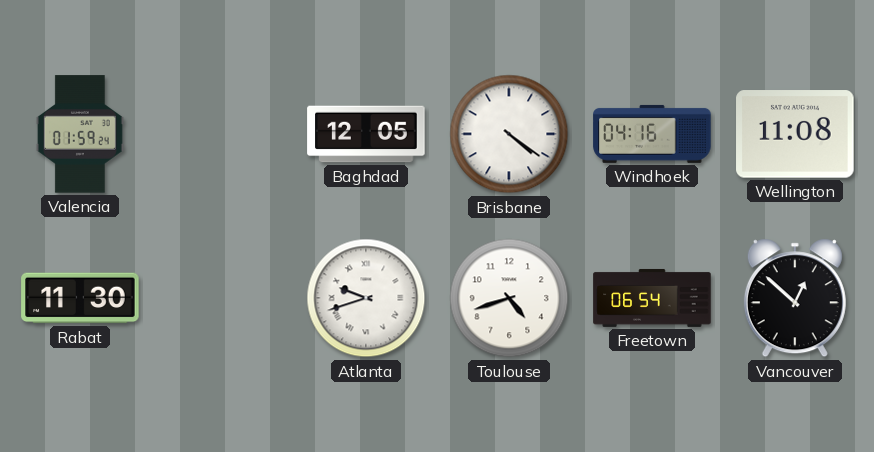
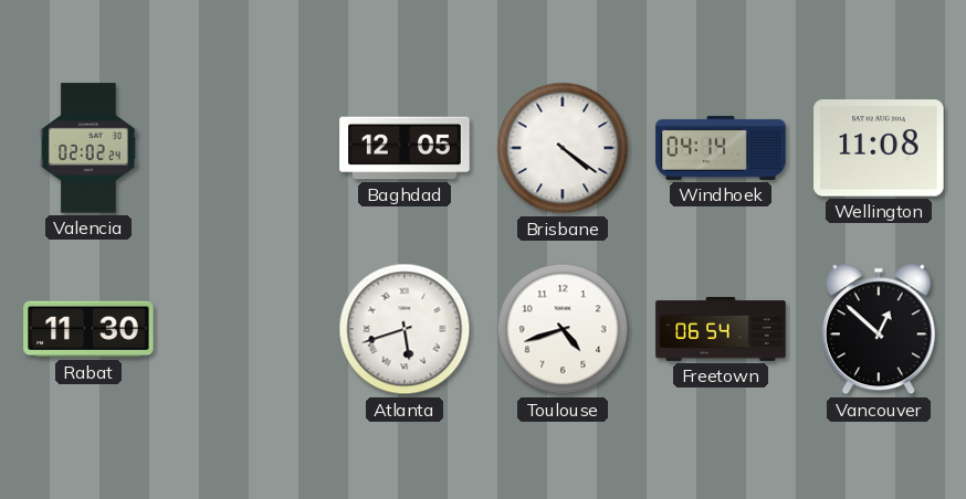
Valencia: 01:59 -> 02:02
Windhoek: 04:16 -> 04:14
Atlanta: 9:42 -> 5:42
